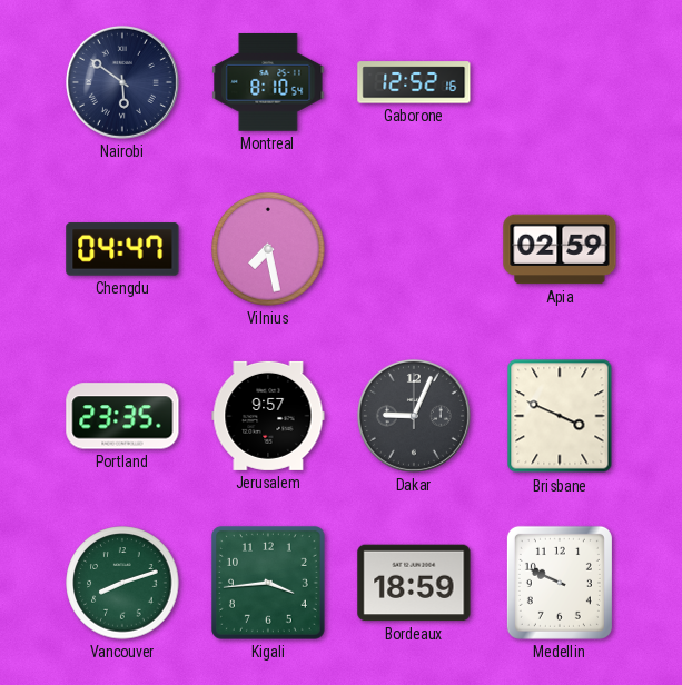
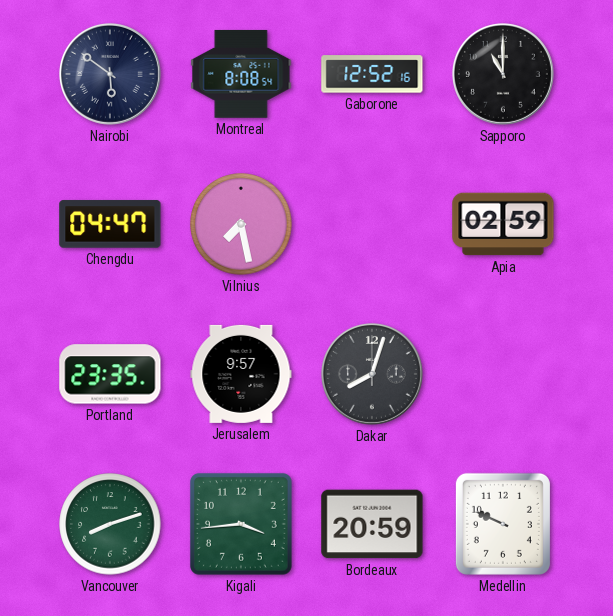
Montreal: 8:10 -> 8:08
Sapporo: none -> 11:00
Dakar: 9:04 -> 8:03
Brisbane: 3:49 -> none
Bordeaux: 18:59 -> 20:59
